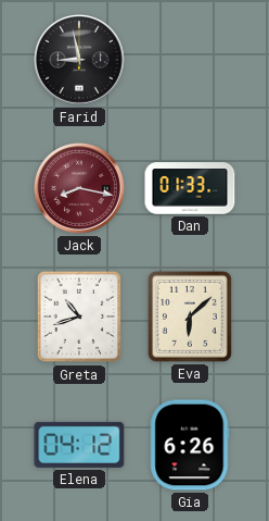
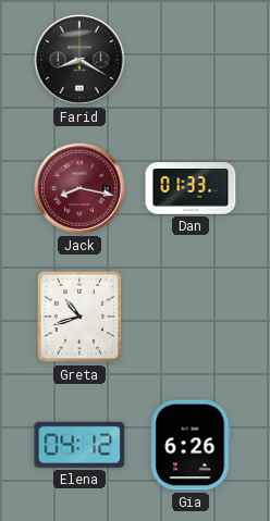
Farid: 8:58 -> 8:20
Eva: 6:08 -> none
